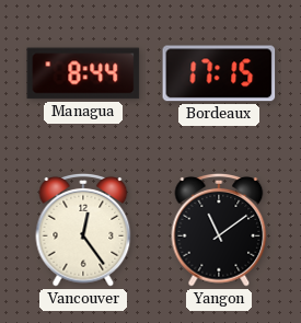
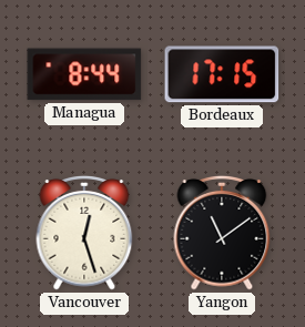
Vancouver: 12:24 -> 12:27
